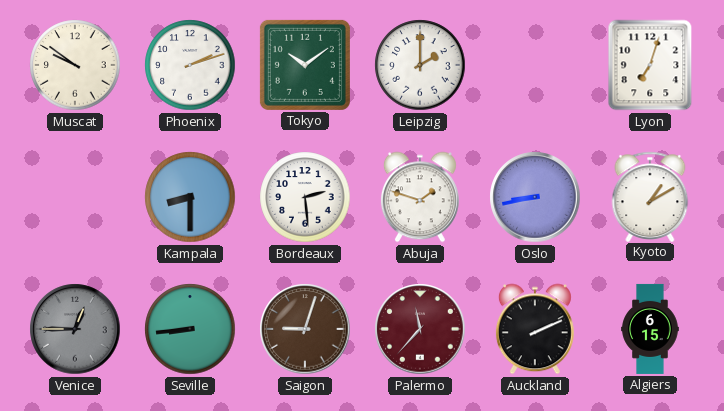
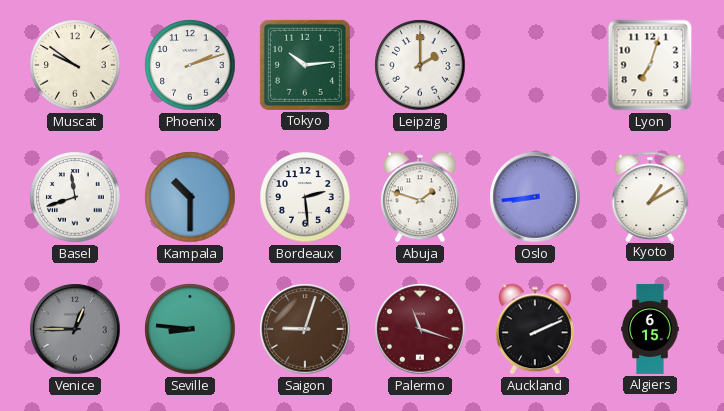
Tokyo: 10:09 -> 10:14
Basel: none -> 11:42
Kampala: 8:30 -> 10:30
Oslo: 8:43 -> 8:44
Seville: 8:44 -> 8:46
Palermo: 11:37 -> 11:18
